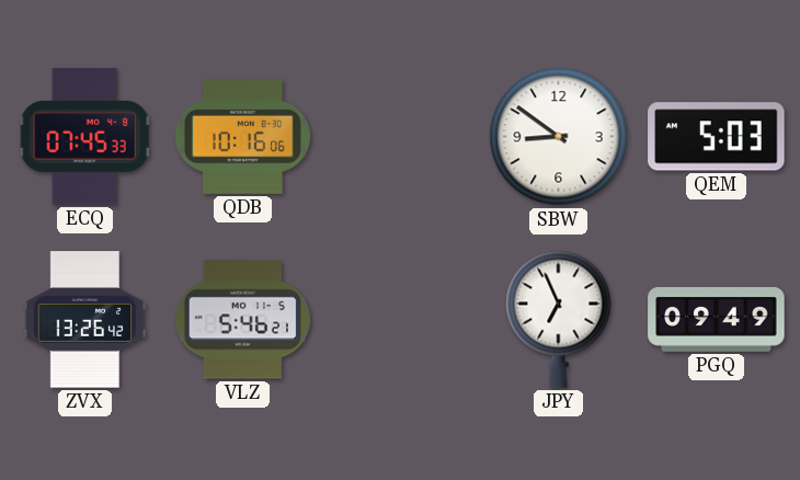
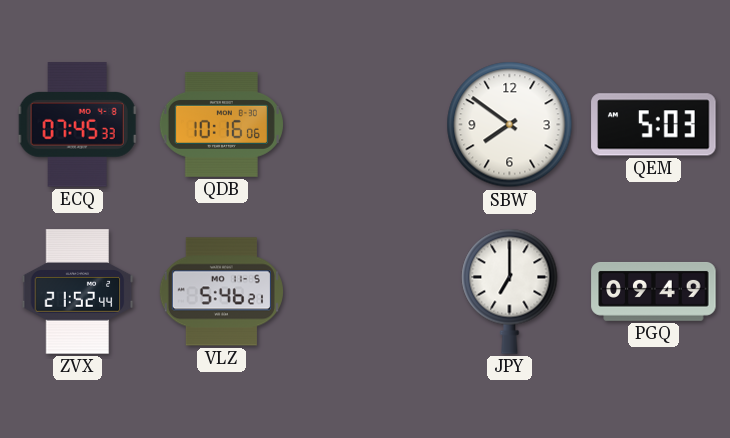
SBW: 8:51 -> 7:51
ZVX: 13:26 -> 21:52
JPY: 6:56 -> 7:00
